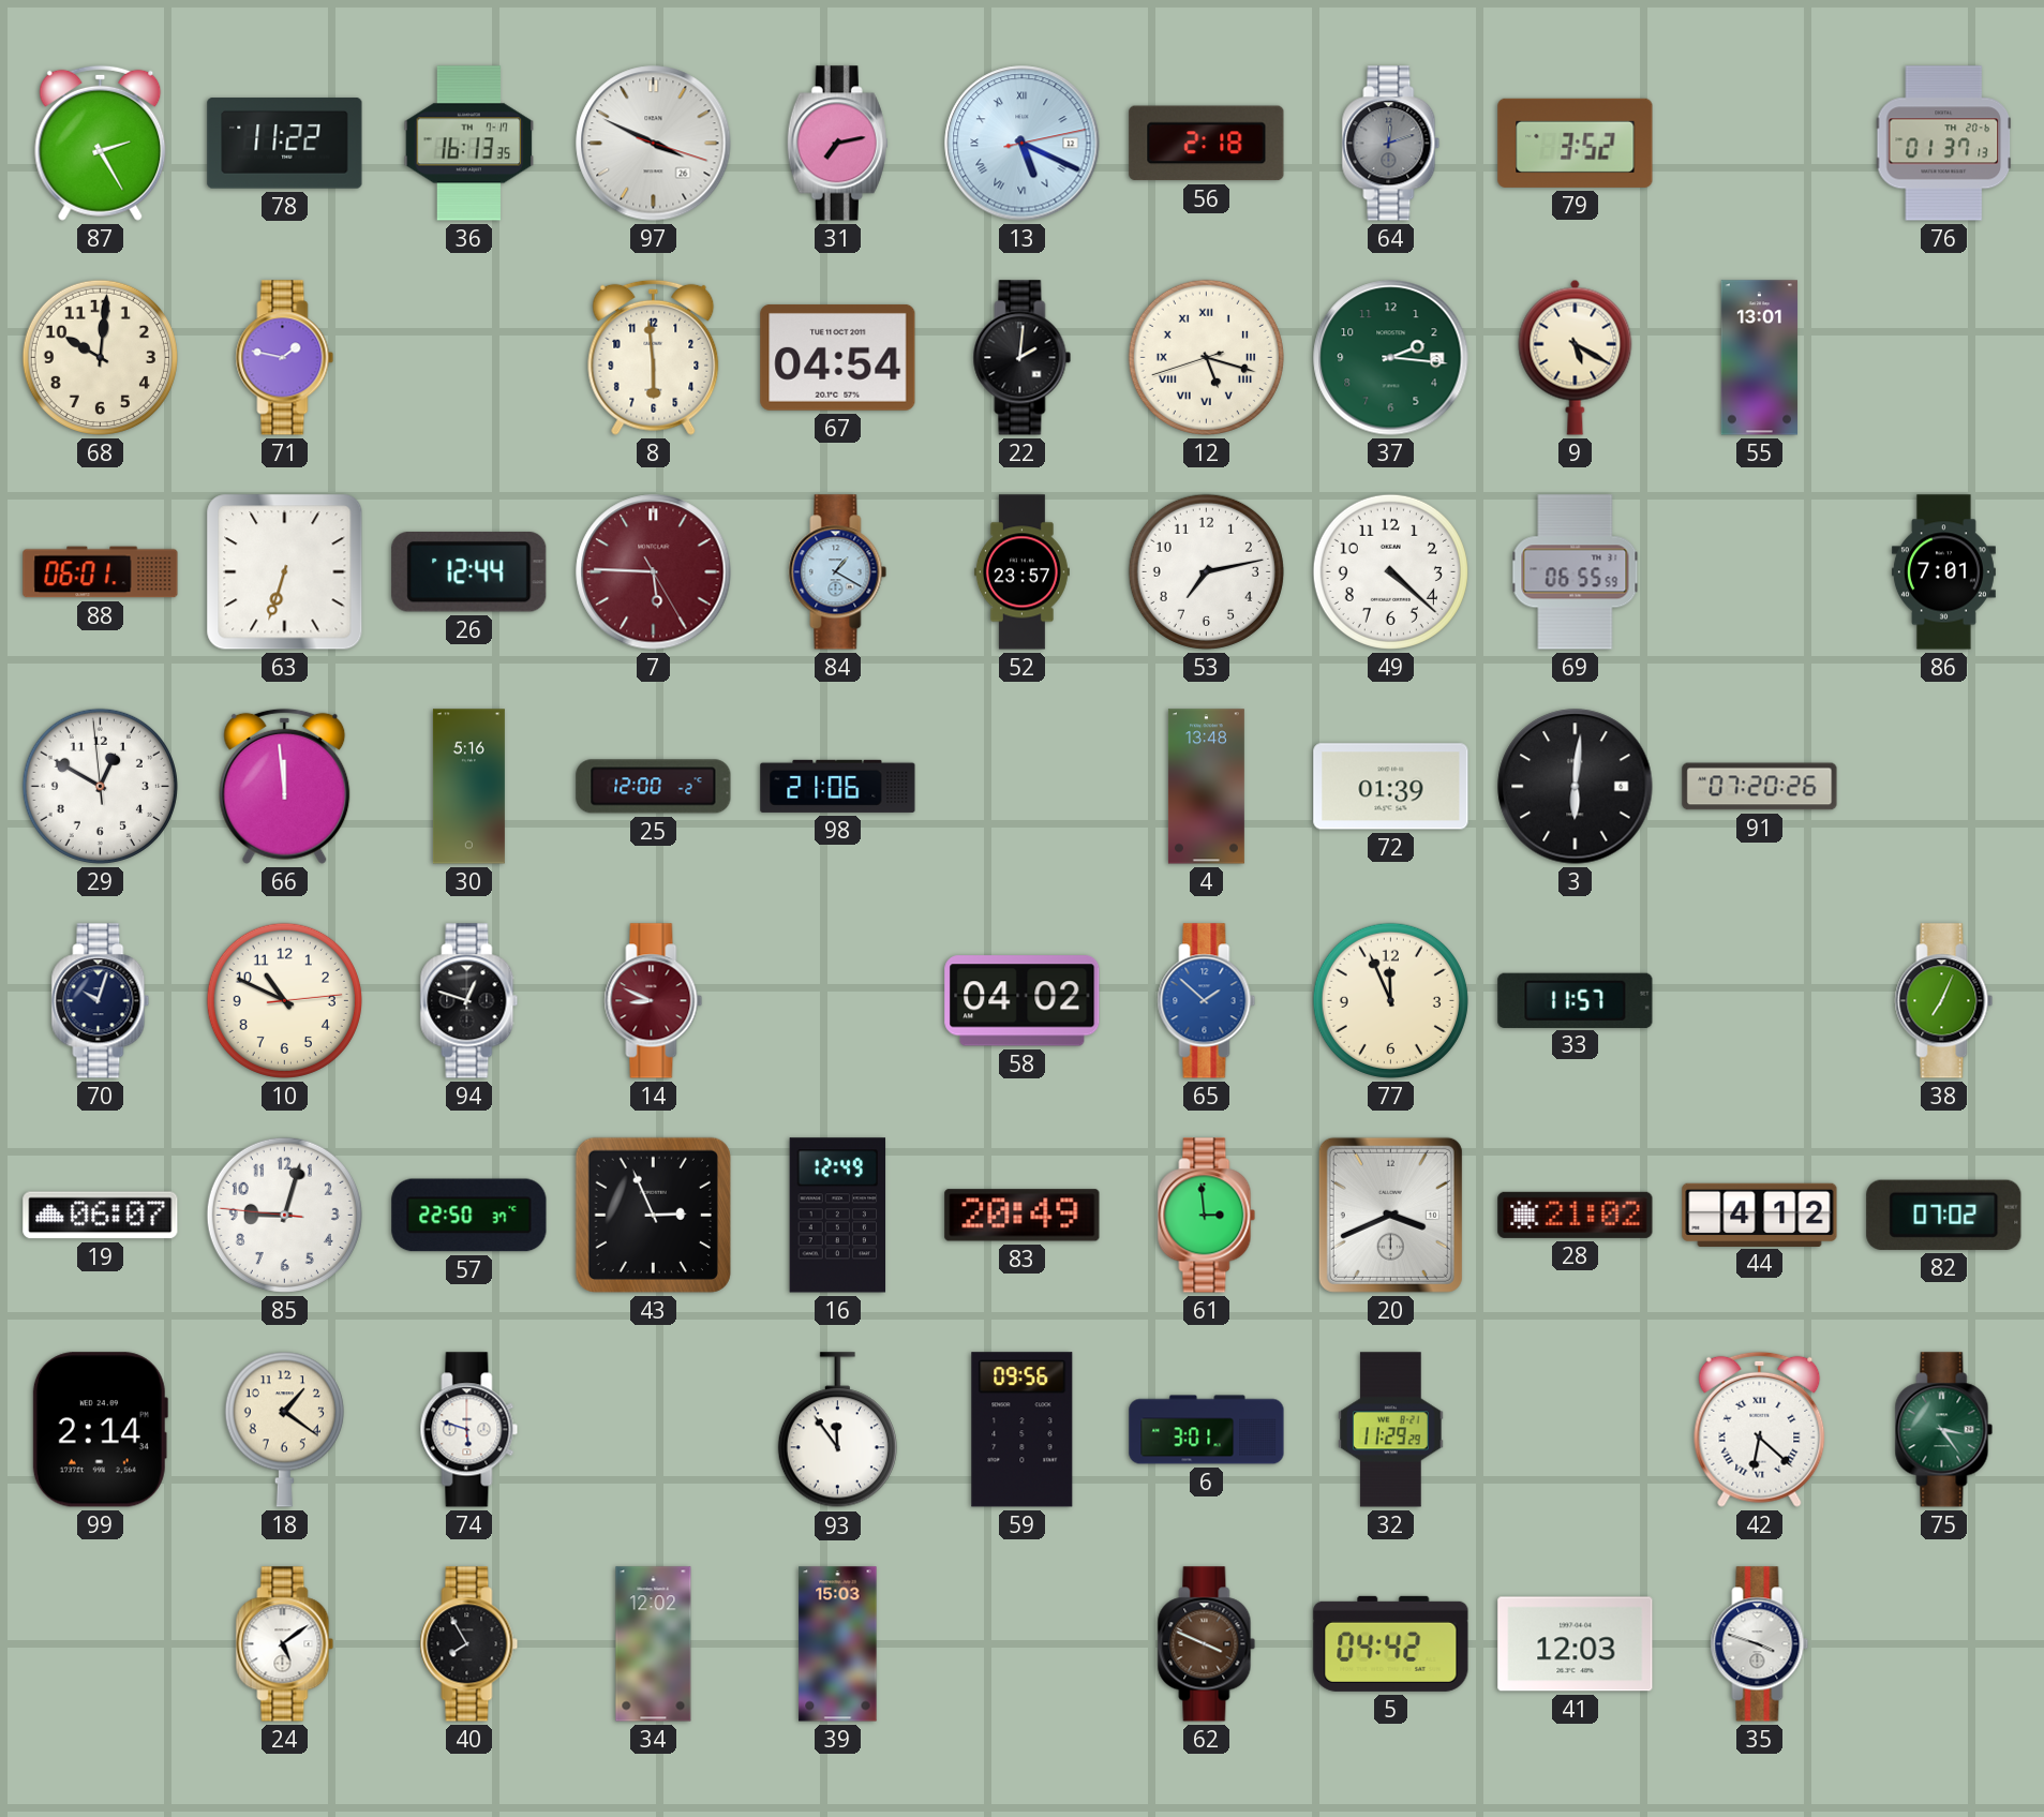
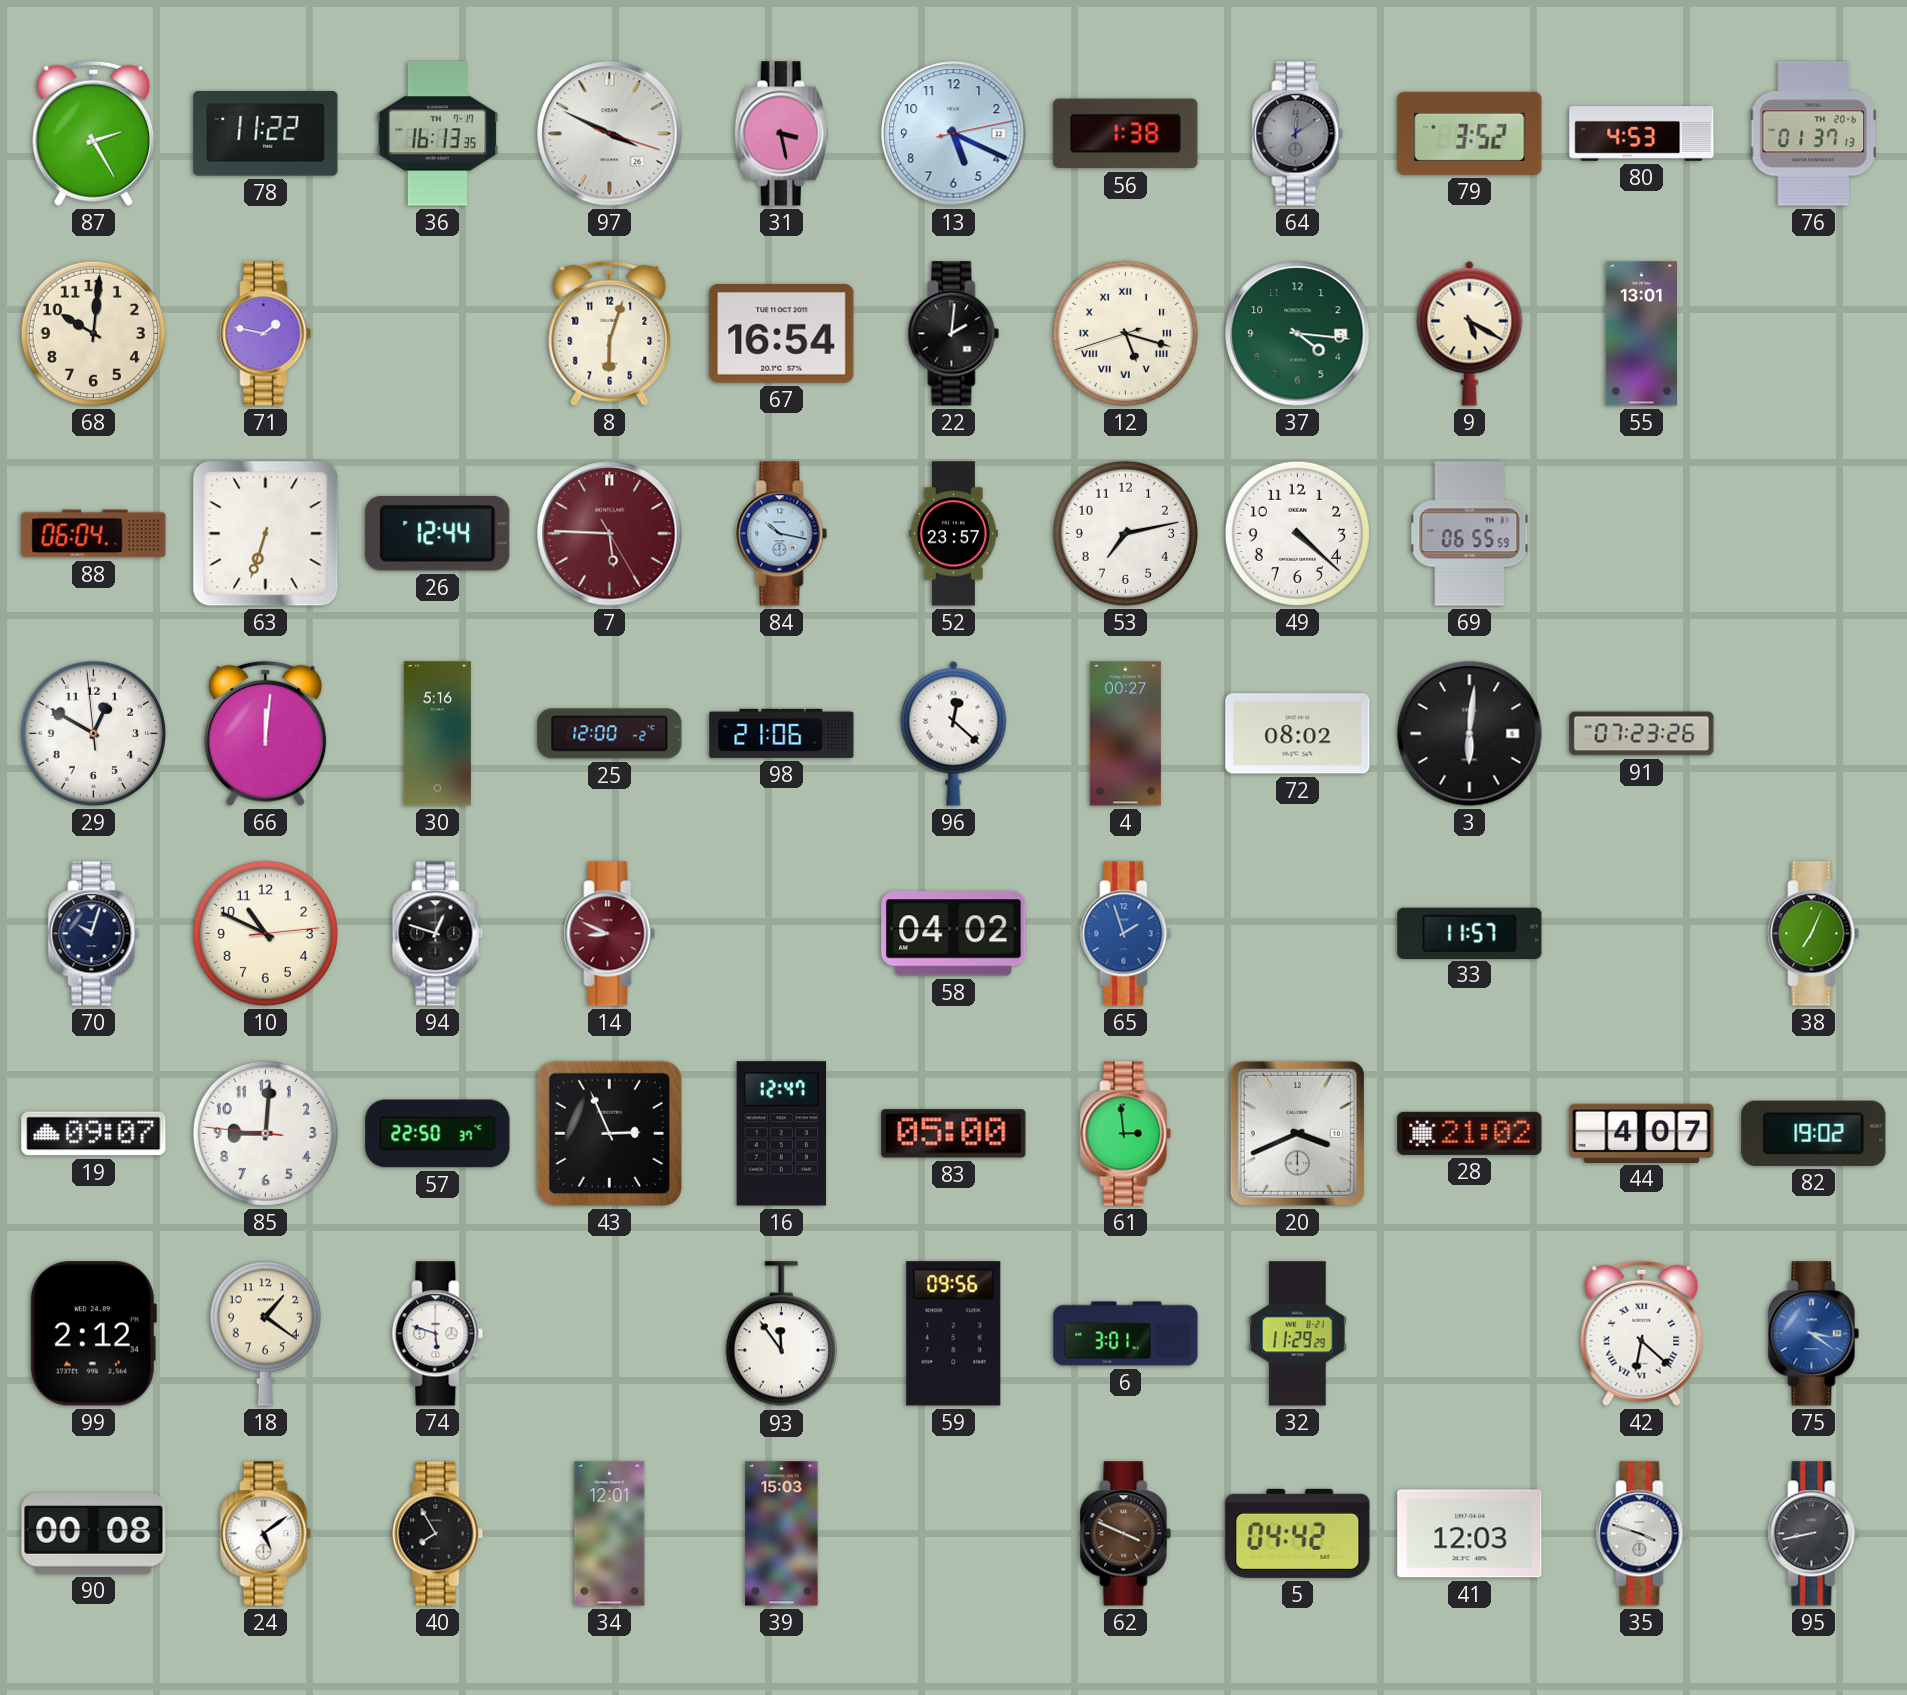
31: 7:13 -> 3:28
13 numerals: Roman -> Arabic
56: 2:18 -> 1:38
64: 12:12 -> 12:09
80: none -> 4:53
8: 5:59 -> 6:03
67: 04:54 -> 16:54
37: 2:16 -> 4:16
88: 06:01 -> 06:04
84: 1:20 -> 10:17
86: 7:01 -> none
66: 11:59 -> 12:01
96: none -> 12:22
4: 13:48 -> 00:27
72: 01:39 -> 08:02
91: 07:20 -> 07:23
65: 1:52 -> 1:57
77: 11:56 -> none
19: 06:07 -> 09:07
85: 9:02 -> 9:00
16: 12:49 -> 12:47
83: 20:49 -> 05:00
44: 4:12 -> 4:07
82: 07:02 -> 19:02
99: 2:14 -> 2:12
75: 3:24 -> 3:21
75 dial: green -> blue
90: none -> 00:08
34: 12:02 -> 12:01
95: none -> 8:43
